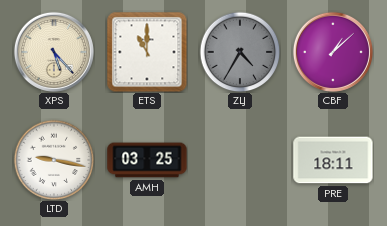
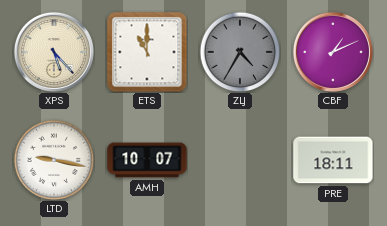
CBF: 1:08 -> 1:11
AMH: 03:25 -> 10:07
